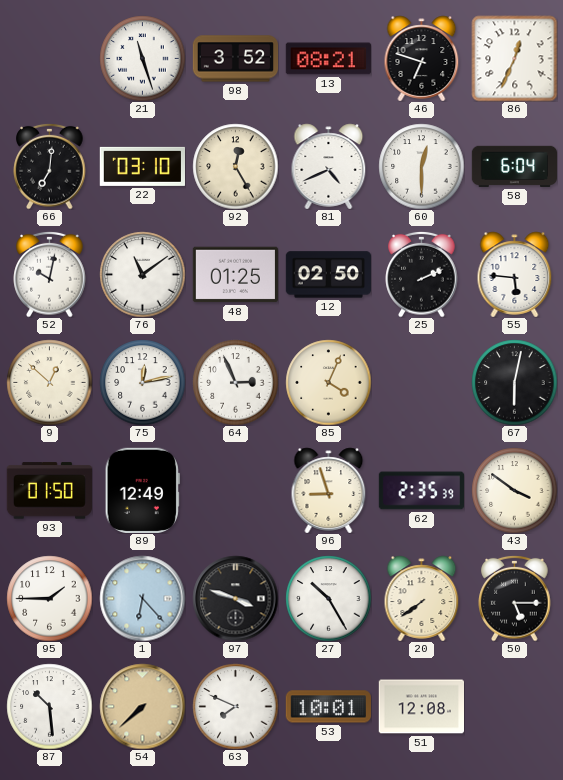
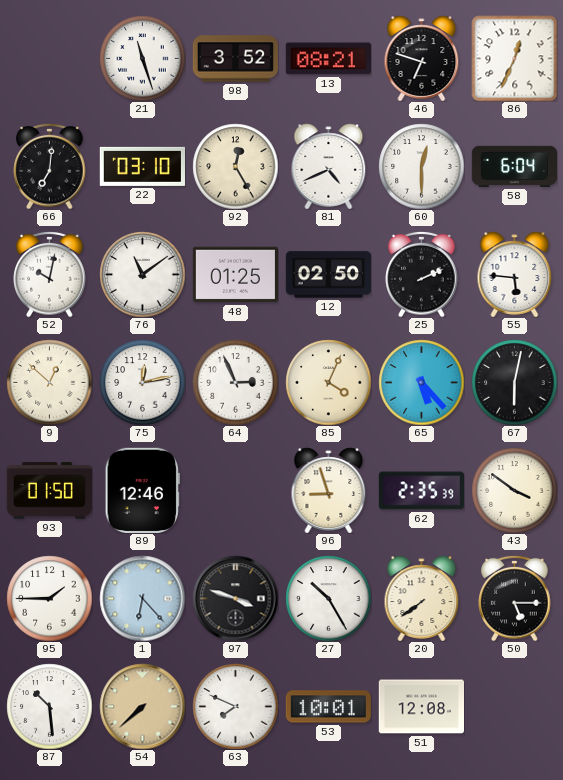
65: none -> 5:23
89: 12:49 -> 12:46
